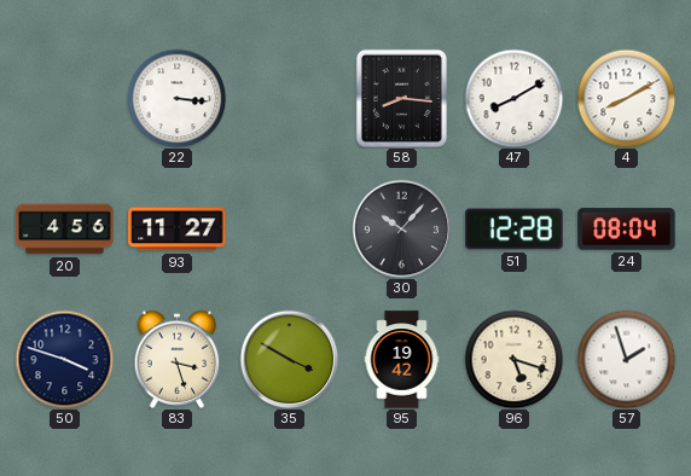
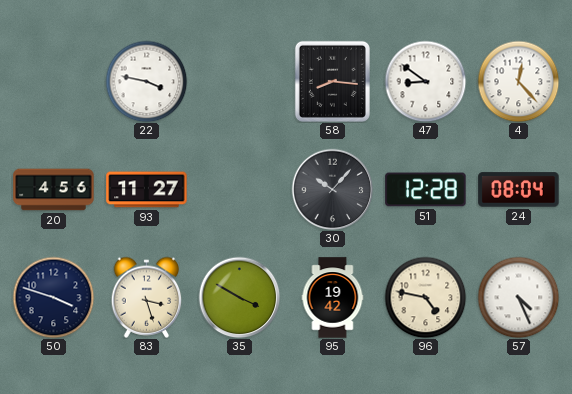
22: 3:16 -> 3:47
47: 8:10 -> 8:51
4: 8:10 -> 12:23
96: 5:18 -> 4:47
57: 1:57 -> 4:26
